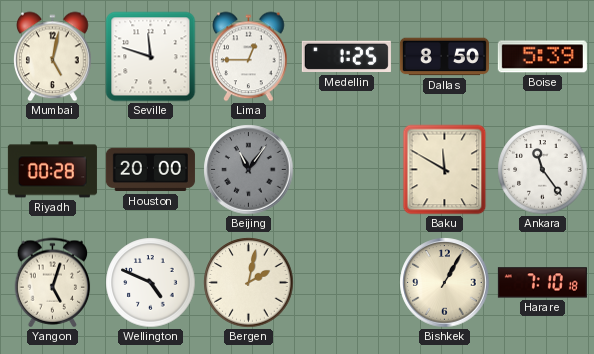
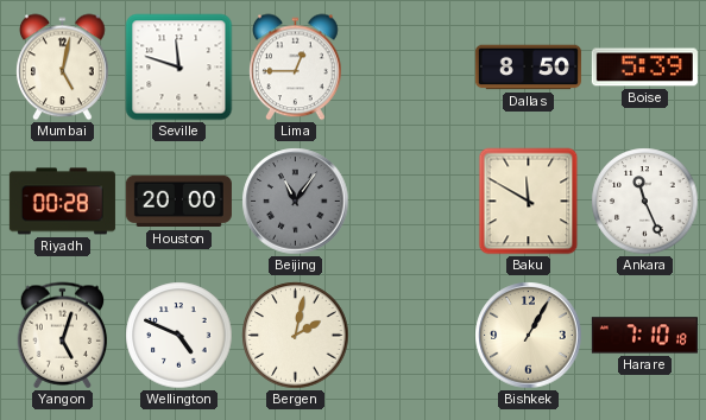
Medellin: 1:25 -> none
Ankara: 11:24 -> 11:26
